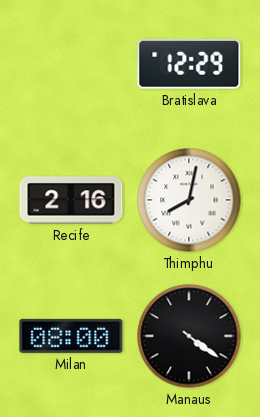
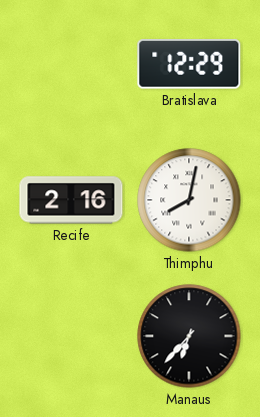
Milan: 08:00 -> none
Manaus: 4:21 -> 6:37
